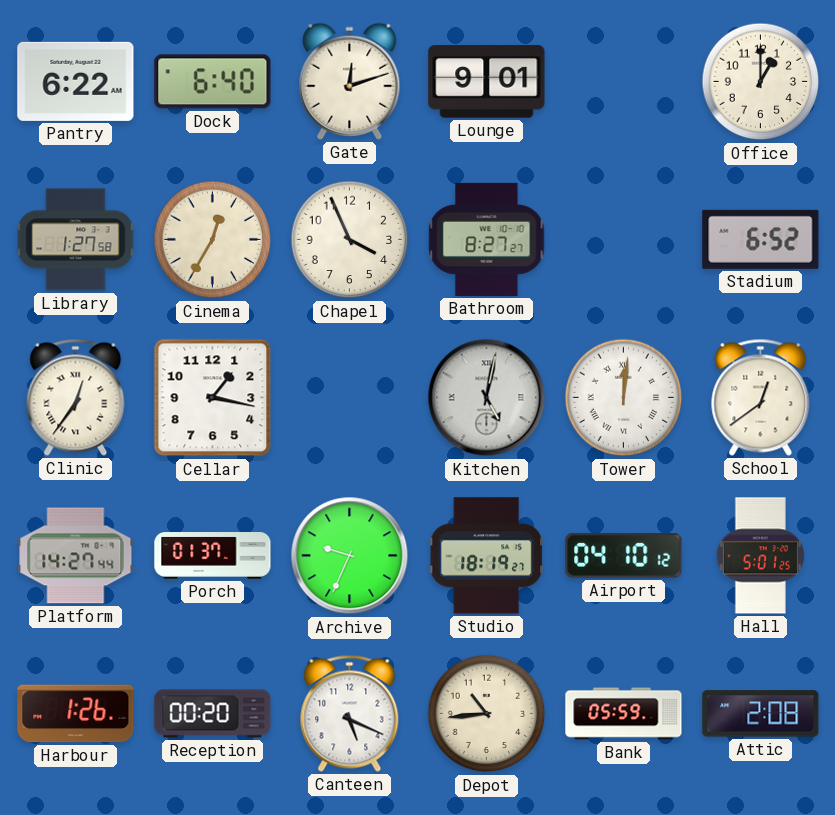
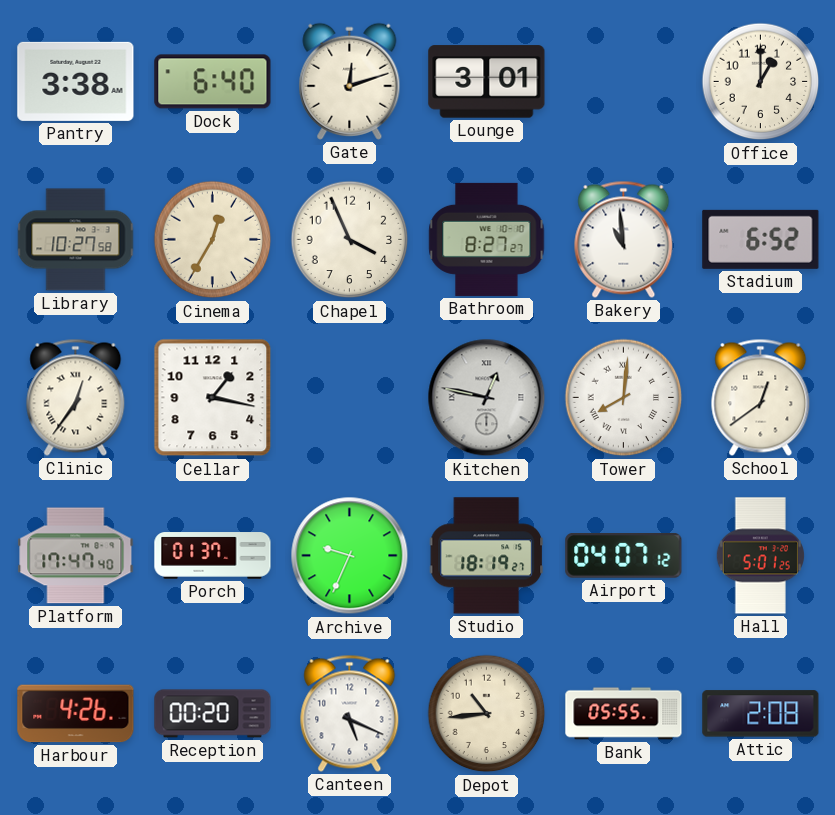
Pantry: 6:22 -> 3:38
Lounge: 9:01 -> 3:01
Library: 1:27 -> 10:27
Bakery: none -> 10:59
Kitchen: 5:02 -> 12:47
Tower: 12:01 -> 8:01
Platform: 14:27 -> 17:47
Airport: 04:10 -> 04:07
Harbour: 1:26 -> 4:26
Bank: 05:59 -> 05:55
